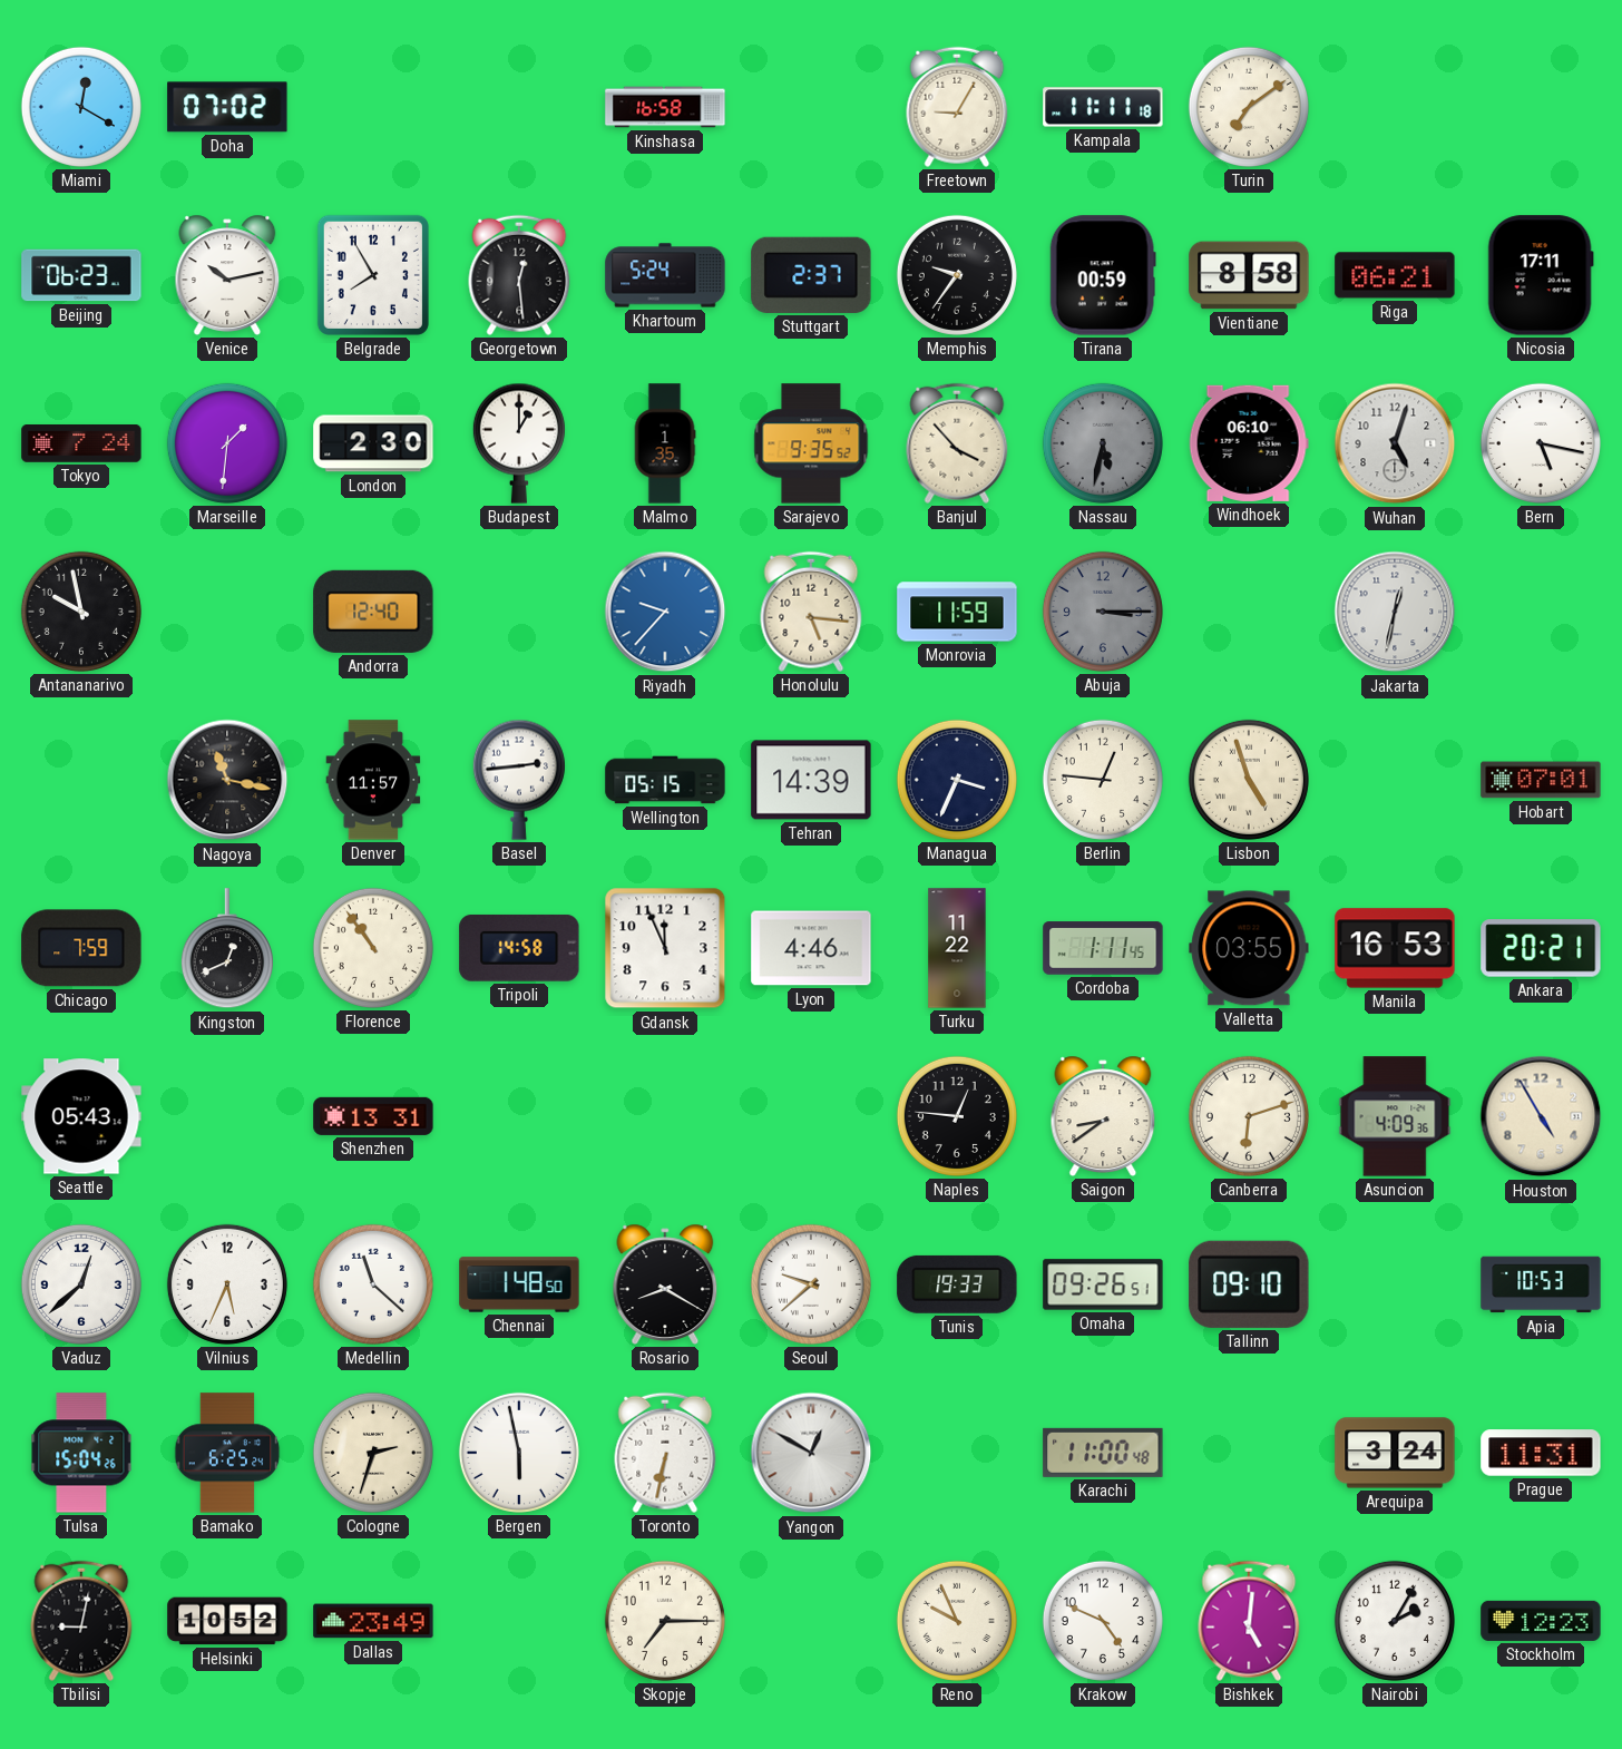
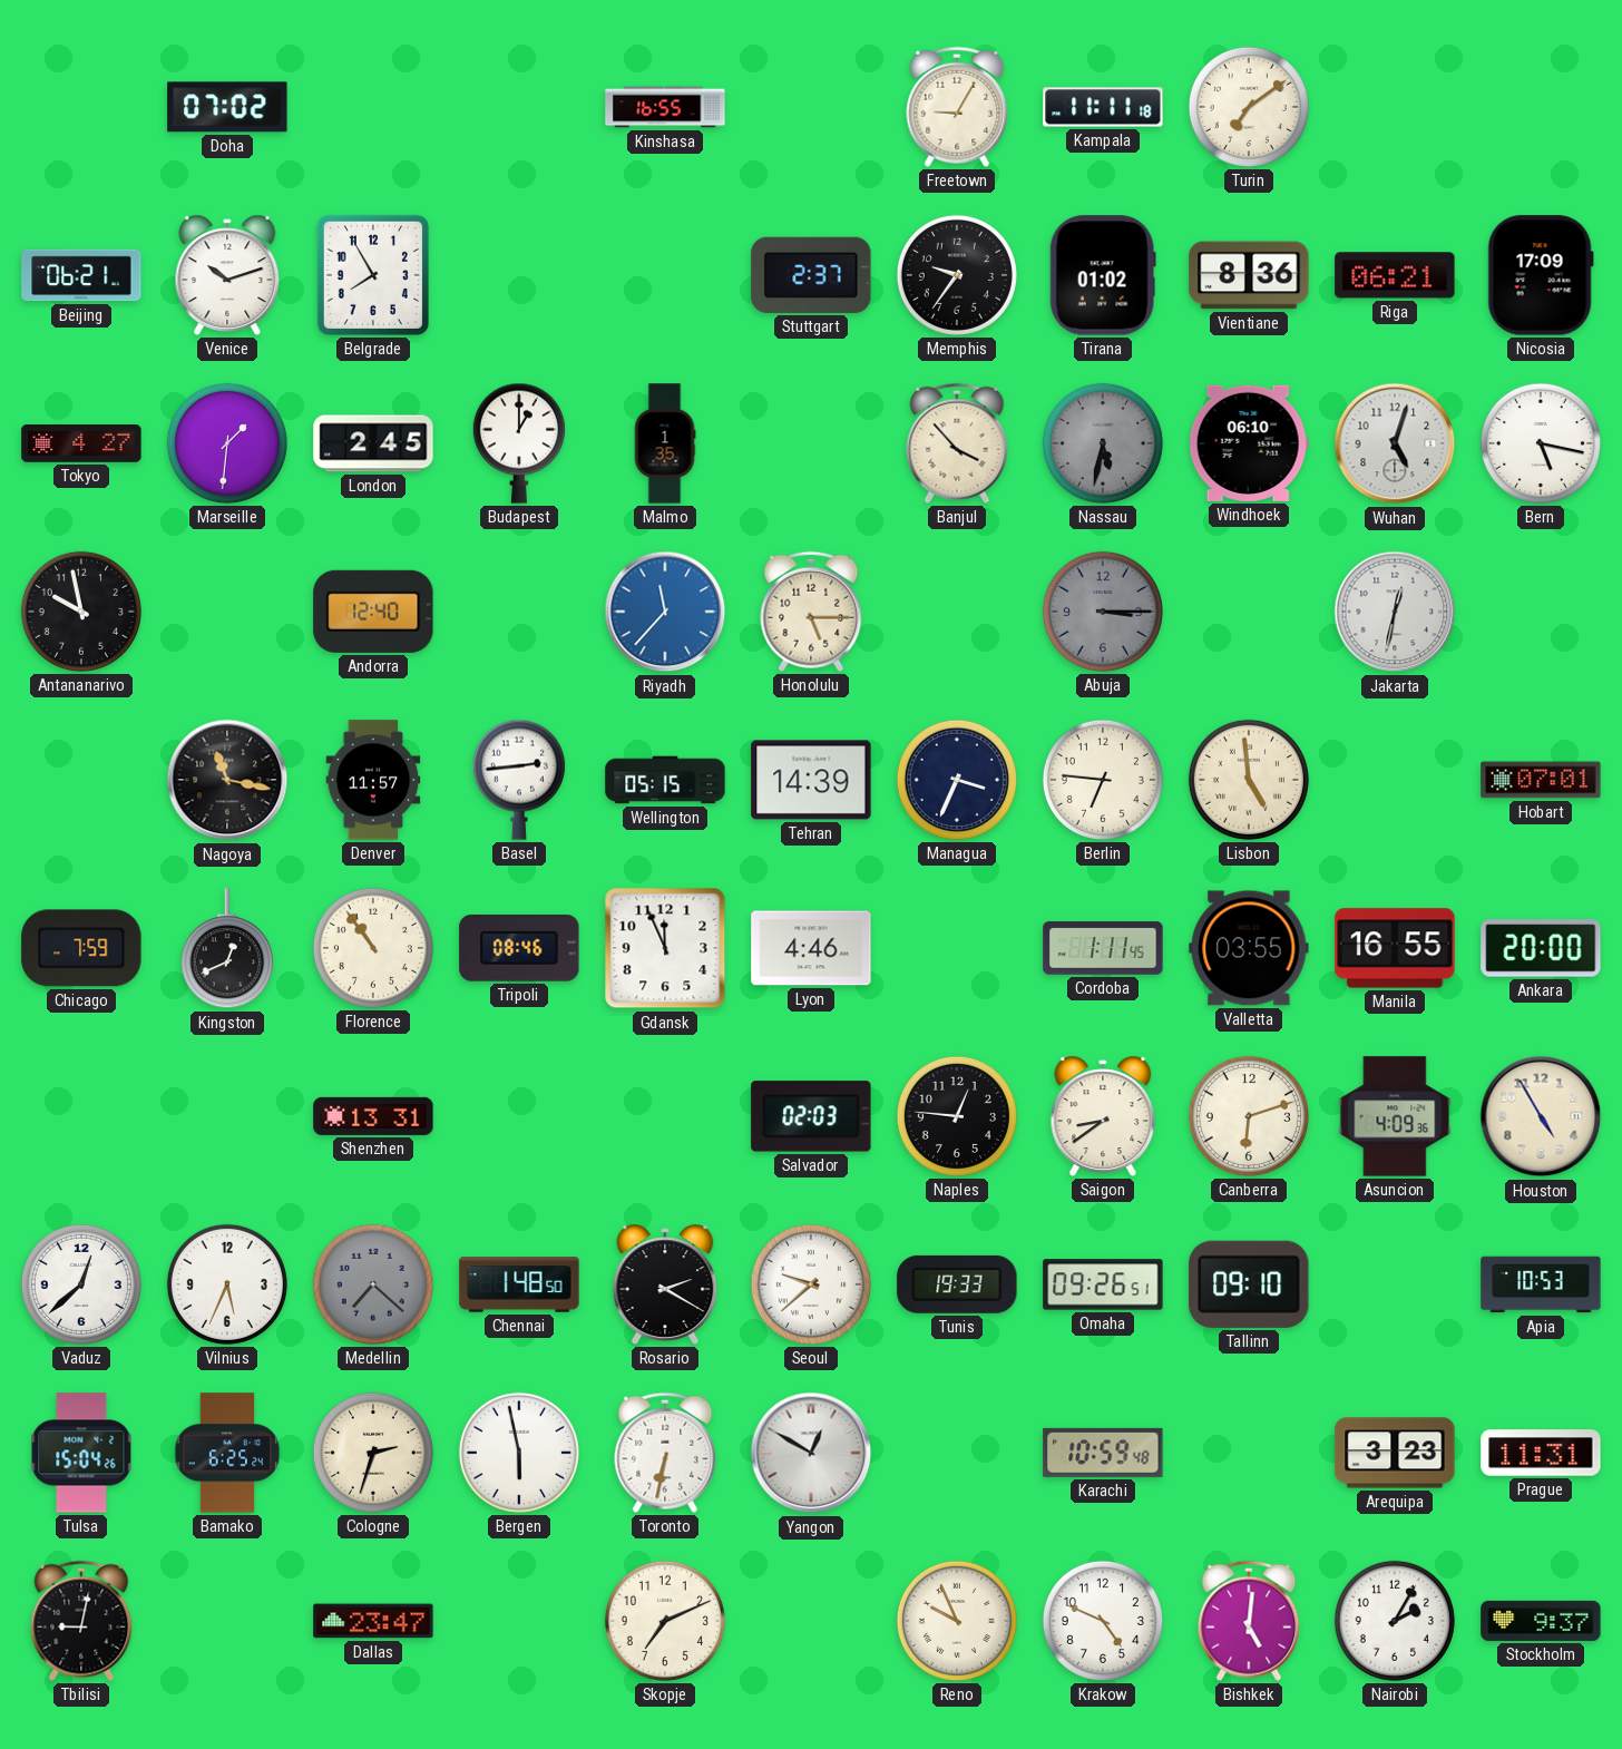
Miami: 12:20 -> none
Kinshasa: 16:58 -> 16:55
Beijing: 06:23 -> 06:21
Venice: 10:13 -> 10:12
Georgetown: 12:29 -> none
Khartoum: 5:24 -> none
Tirana: 00:59 -> 01:02
Vientiane: 8:58 -> 8:36
Nicosia: 17:11 -> 17:09
Tokyo: 7:24 -> 4:27
London: 2:30 -> 2:45
Sarajevo: 9:35 -> none
Riyadh: 9:37 -> 11:37
Honolulu: 5:16 -> 5:15
Monrovia: 11:59 -> none
Berlin: 12:46 -> 6:46
Lisbon: 4:57 -> 4:59
Tripoli: 14:58 -> 08:46
Turku: 11:22 -> none
Manila: 16:53 -> 16:55
Ankara: 20:21 -> 20:00
Seattle: 05:43 -> none
Salvador: none -> 02:03
Medellin: 11:22 -> 7:22
Medellin dial: white -> grey
Rosario: 8:20 -> 2:20
Karachi: 11:00 -> 10:59
Arequipa: 3:24 -> 3:23
Helsinki: 10:52 -> none
Dallas: 23:49 -> 23:47
Skopje: 7:15 -> 7:11
Stockholm: 12:23 -> 9:37
